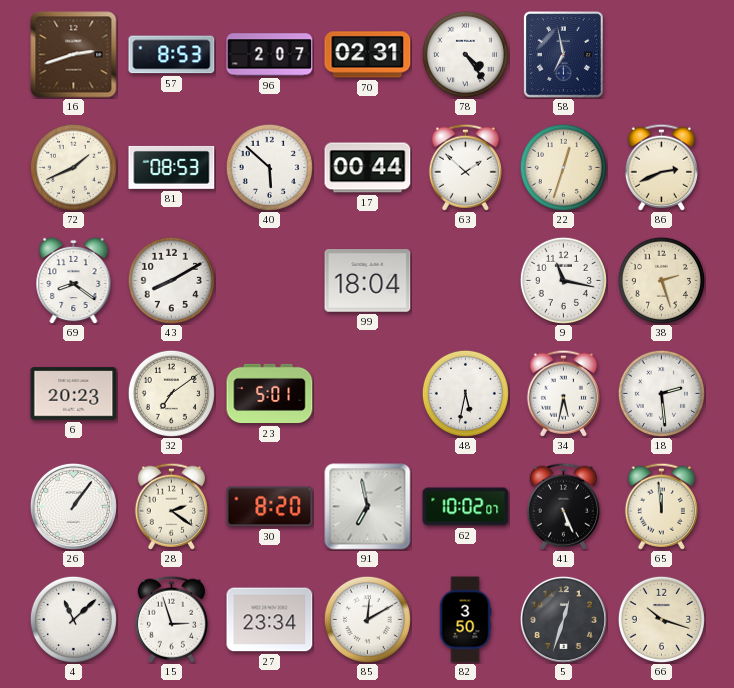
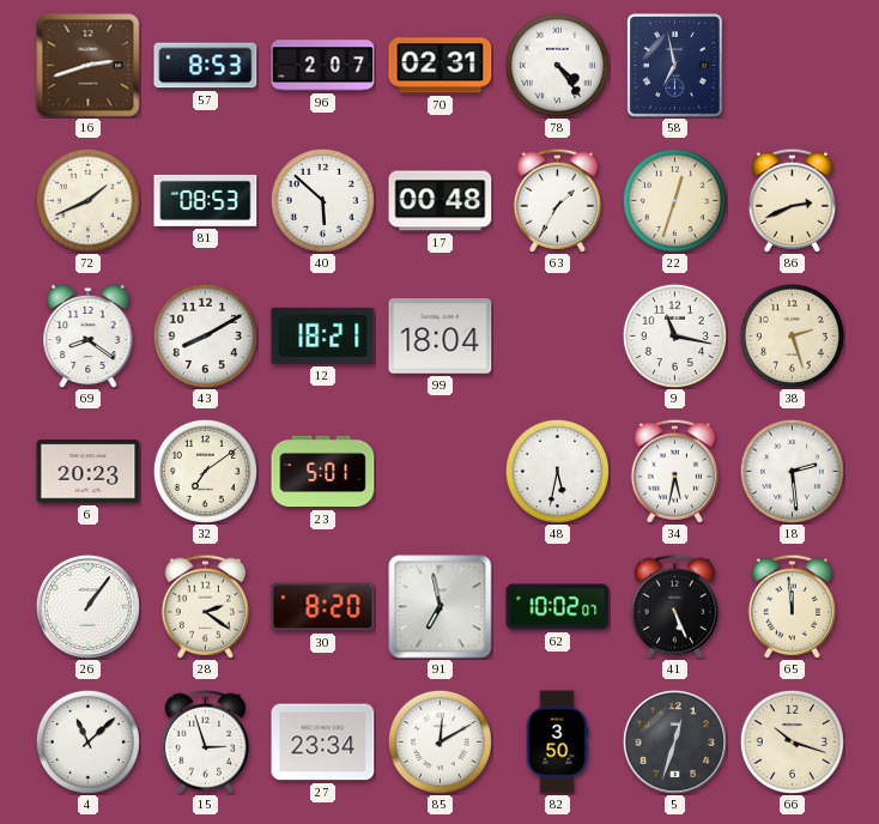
17: 00:44 -> 00:48
63: 1:52 -> 1:35
12: none -> 18:21
